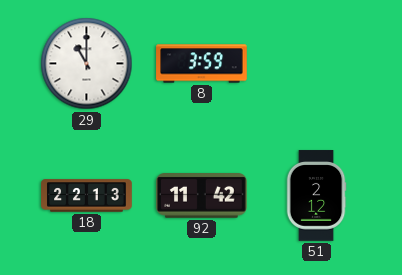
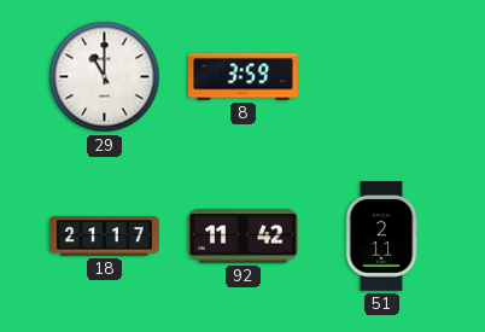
18: 22:13 -> 21:17
51: 2:12 -> 2:11
